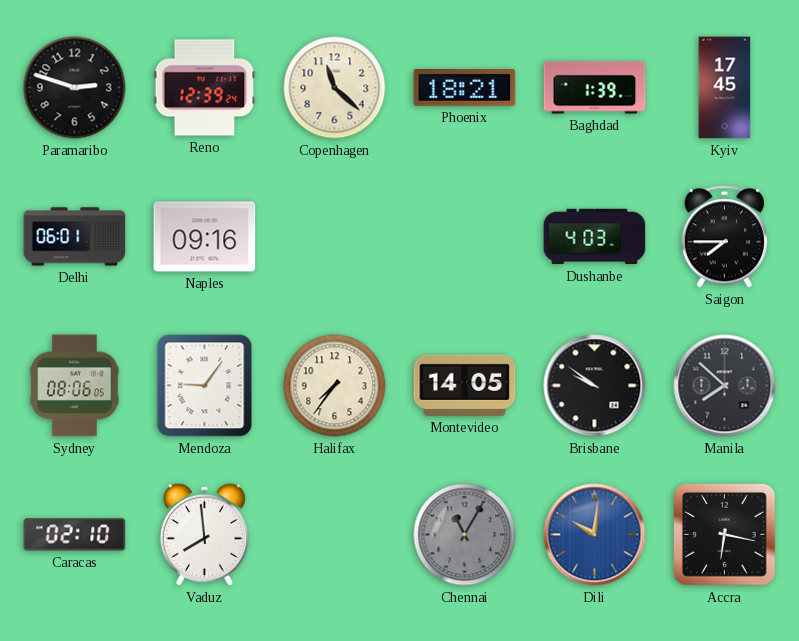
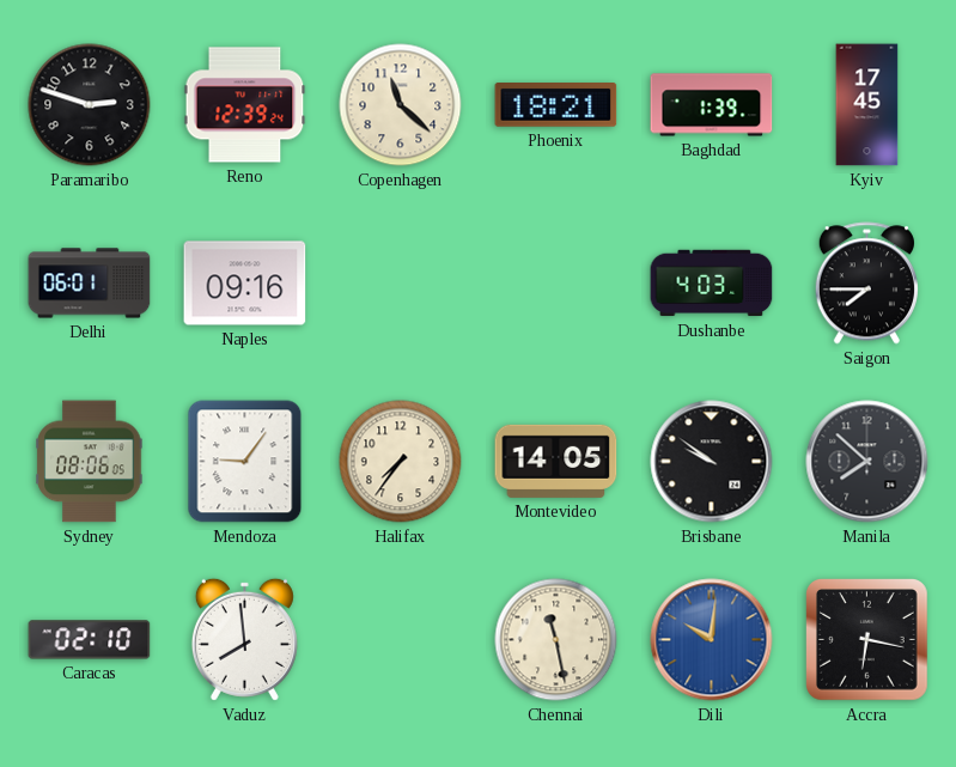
Chennai: 11:05 -> 11:28
Chennai dial: grey -> cream
